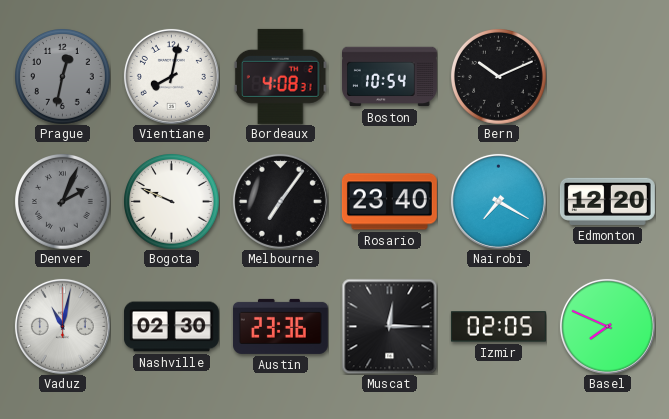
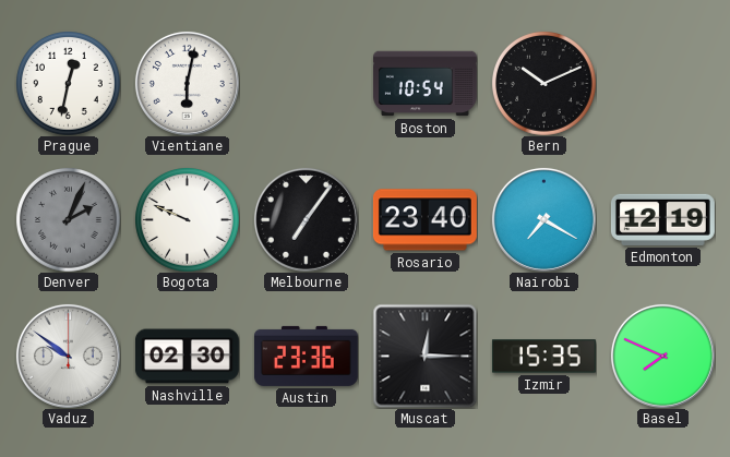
Prague dial: grey -> white
Vientiane: 8:02 -> 6:02
Bordeaux: 4:08 -> none
Edmonton: 12:20 -> 12:19
Vaduz: 11:02 -> 9:51
Izmir: 02:05 -> 15:35
